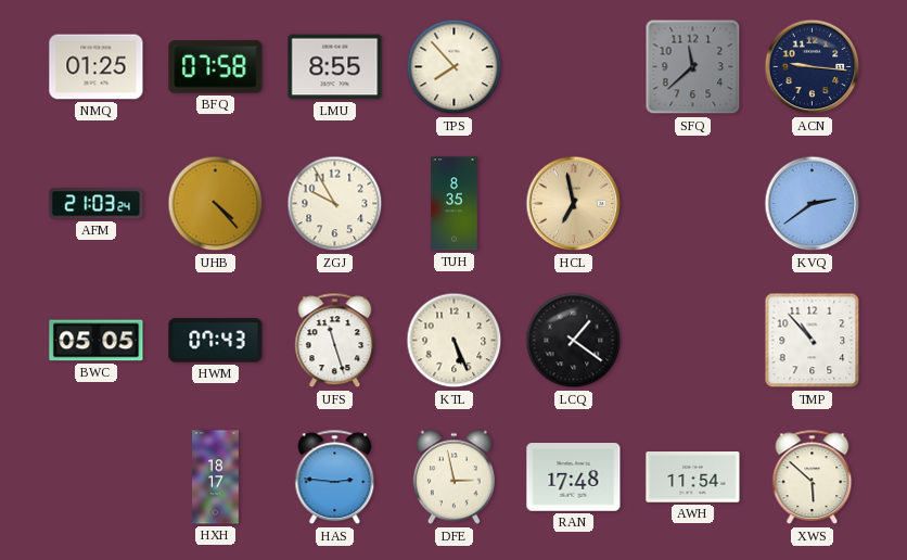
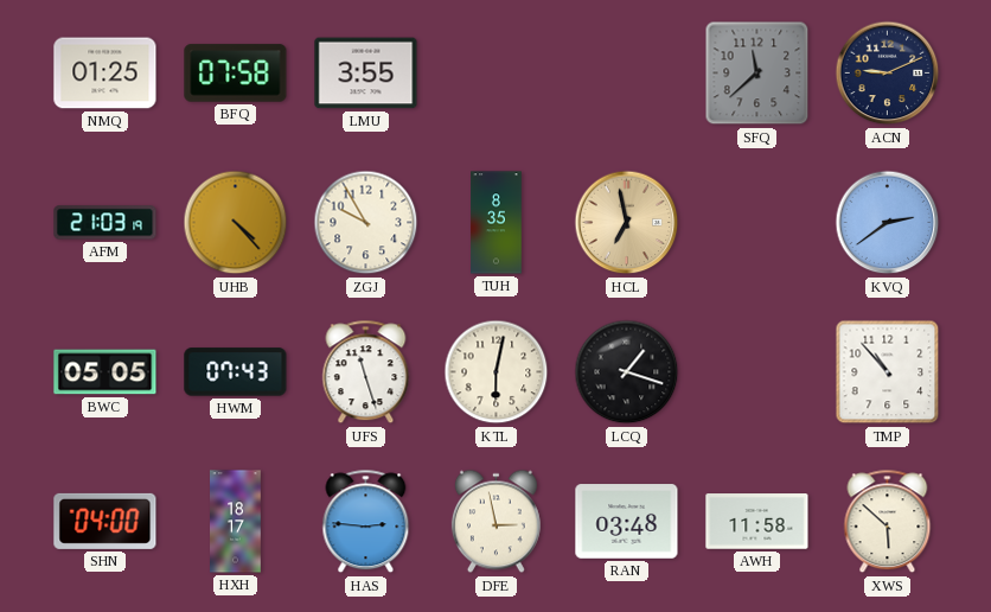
LMU: 8:55 -> 3:55
TPS: 7:53 -> none
ACN: 9:16 -> 9:11
AFM: 21:03:24 -> 21:03:19
KTL: 5:26 -> 6:02
LCQ: 1:21 -> 1:18
SHN: none -> 04:00
RAN: 17:48 -> 03:48
AWH: 11:54 -> 11:58
